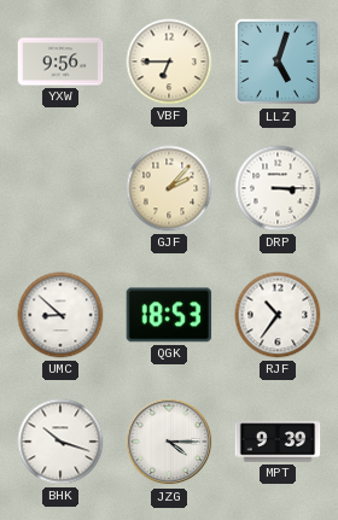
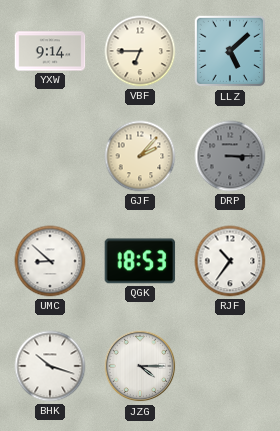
YXW: 9:56 -> 9:14
LLZ: 5:03 -> 5:08
DRP dial: white -> grey
MPT: 9:39 -> none
